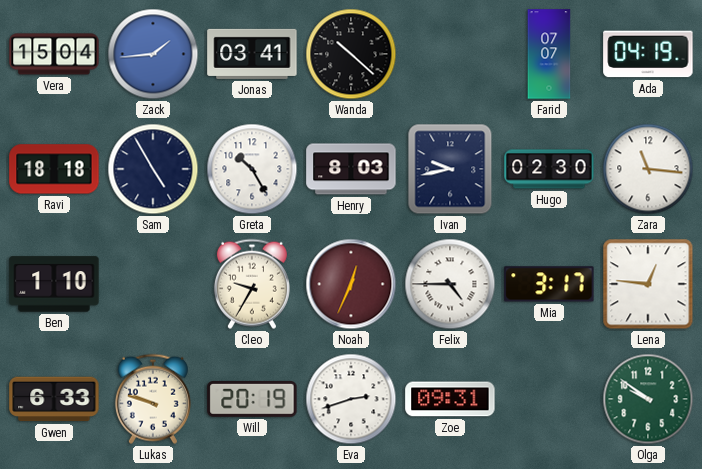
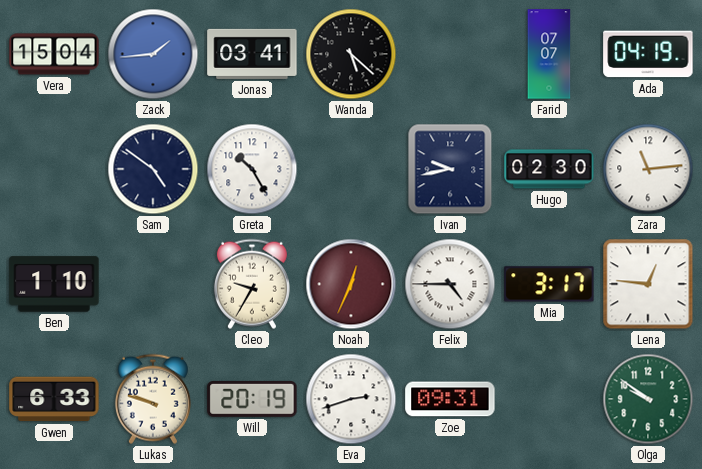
Wanda: 10:22 -> 5:22
Ravi: 18:18 -> none
Sam: 4:55 -> 4:51
Henry: 8:03 -> none
Zara: 11:16 -> 11:14
